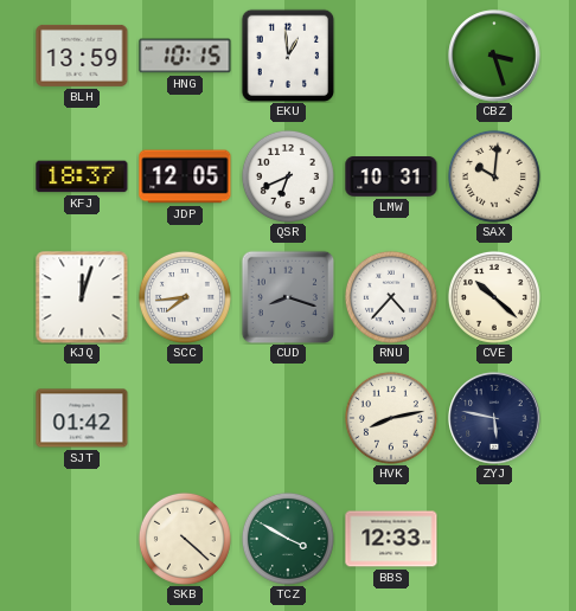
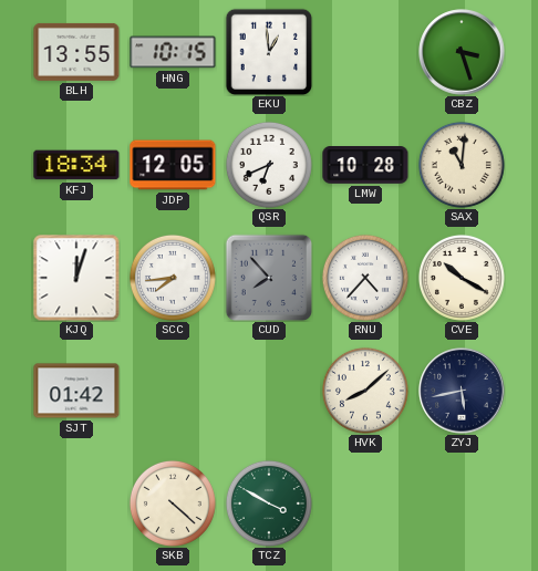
BLH: 13:59 -> 13:55
KFJ: 18:37 -> 18:34
LMW: 10:31 -> 10:28
SAX: 10:01 -> 11:01
CUD: 8:18 -> 7:53
CVE: 10:22 -> 10:20
HVK: 8:13 -> 8:08
ZYJ: 5:47 -> 5:43
BBS: 12:33 -> none
